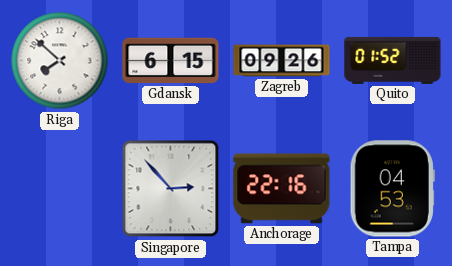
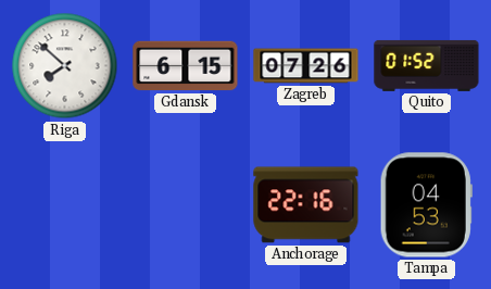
Zagreb: 09:26 -> 07:26
Singapore: 2:53 -> none
